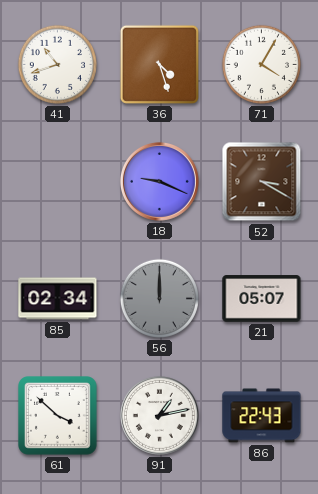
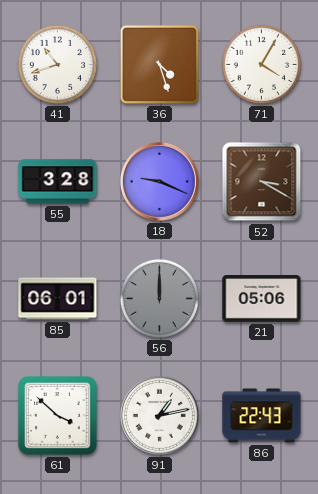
55: none -> 3:28
85: 02:34 -> 06:01
21: 05:07 -> 05:06
